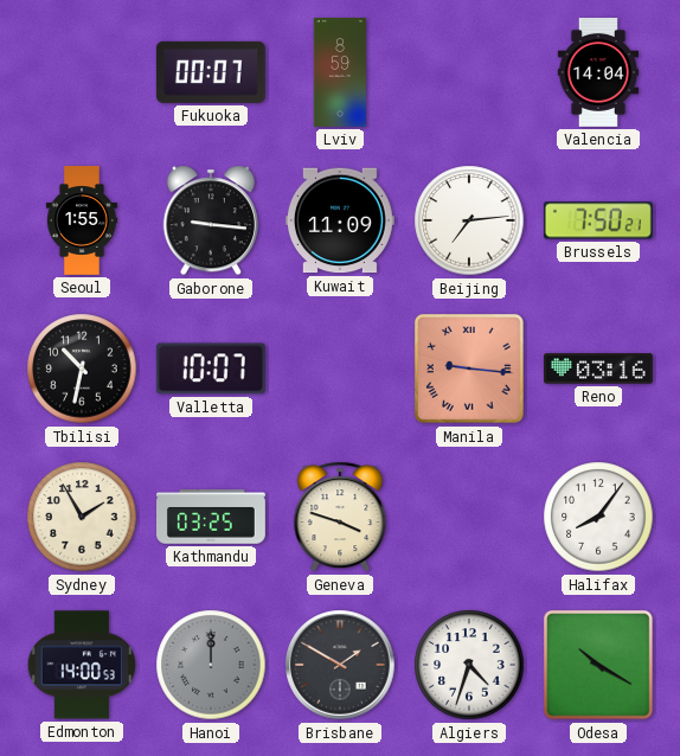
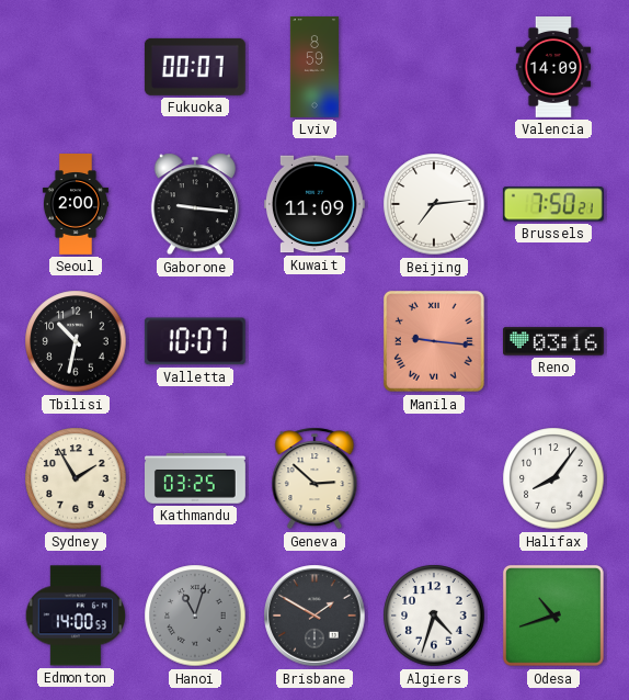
Valencia: 14:04 -> 14:09
Seoul: 1:55 -> 2:00
Geneva: 3:48 -> 2:52
Hanoi: 12:00 -> 11:03
Odesa: 10:20 -> 10:42
